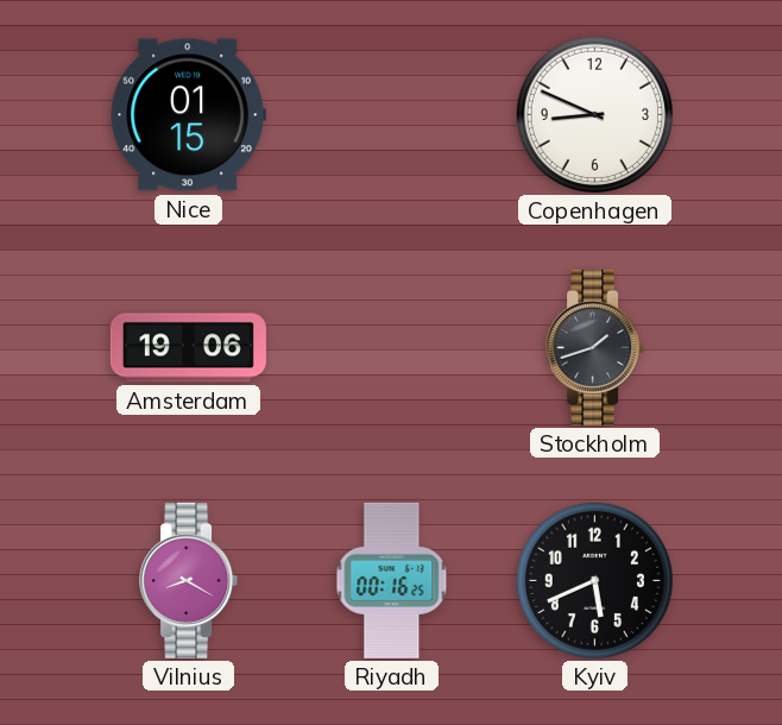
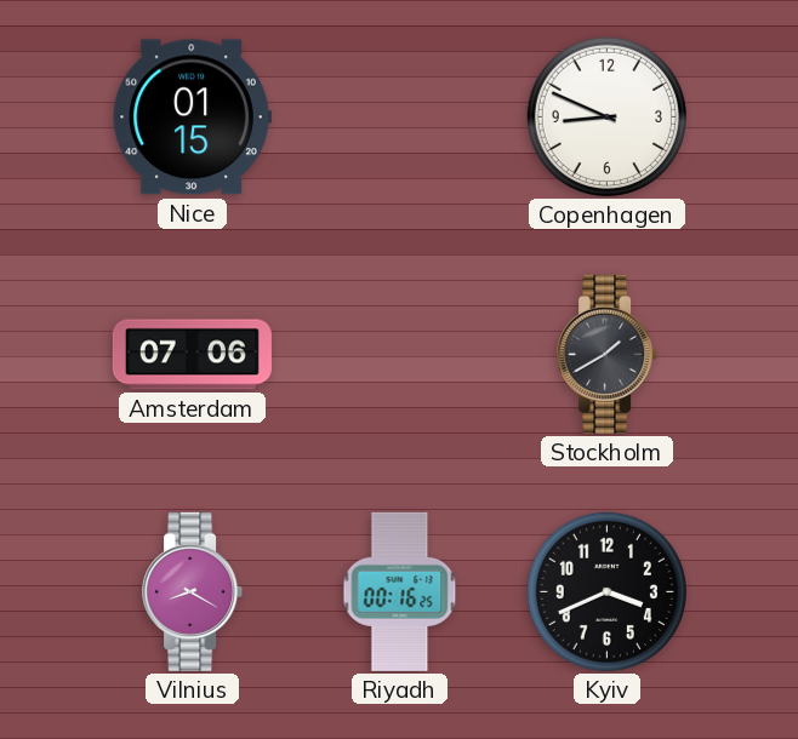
Amsterdam: 19:06 -> 07:06
Stockholm: 1:42 -> 1:40
Kyiv: 5:41 -> 3:41
